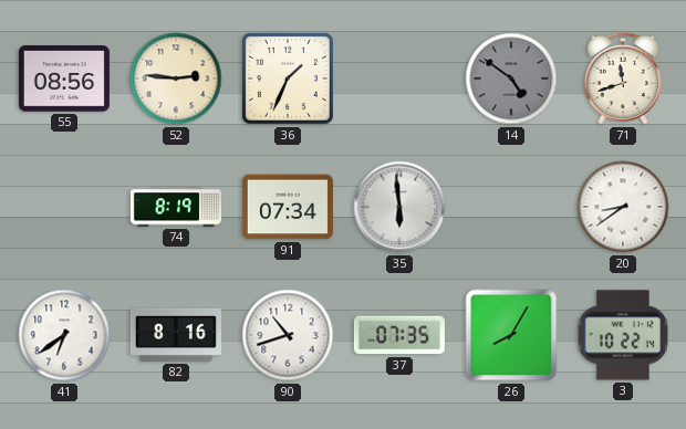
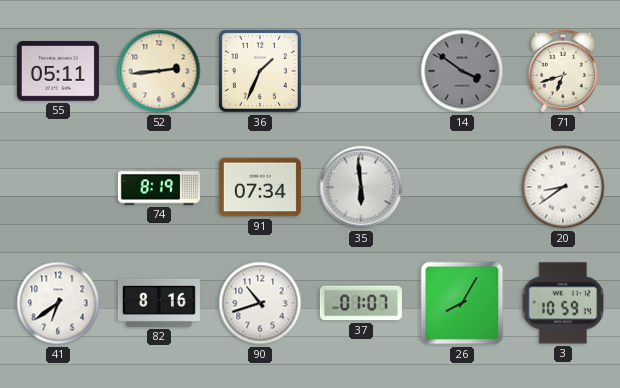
55: 08:56 -> 05:11
52: 2:46 -> 2:44
14: 4:51 -> 3:51
71: 11:42 -> 6:42
37: 07:35 -> 01:07
3: 10:22 -> 10:59
